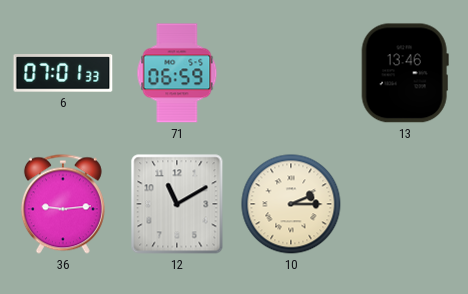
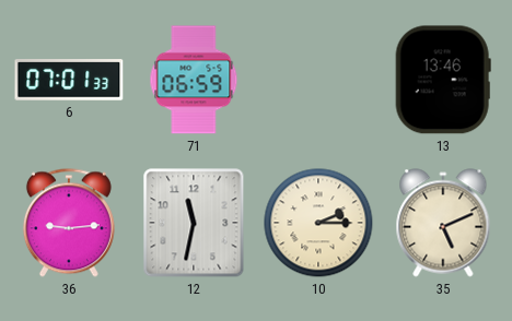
12: 11:10 -> 11:32
35: none -> 5:11
